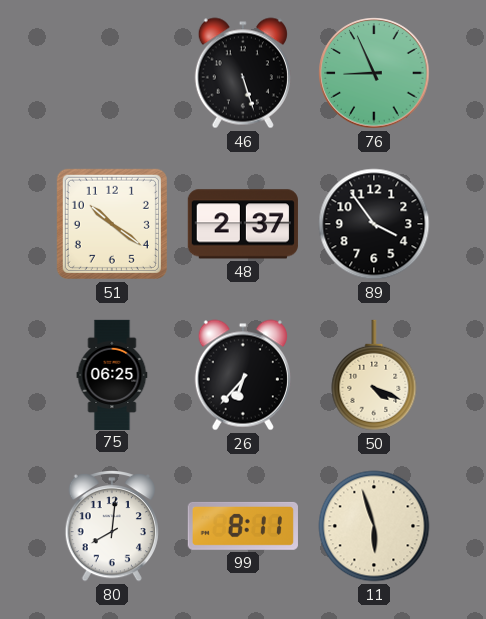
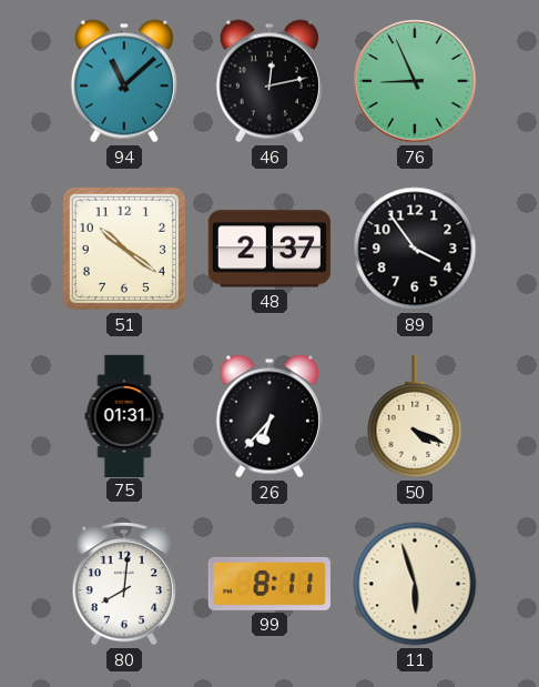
94: none -> 11:08
46: 5:27 -> 12:13
75: 06:25 -> 01:31
